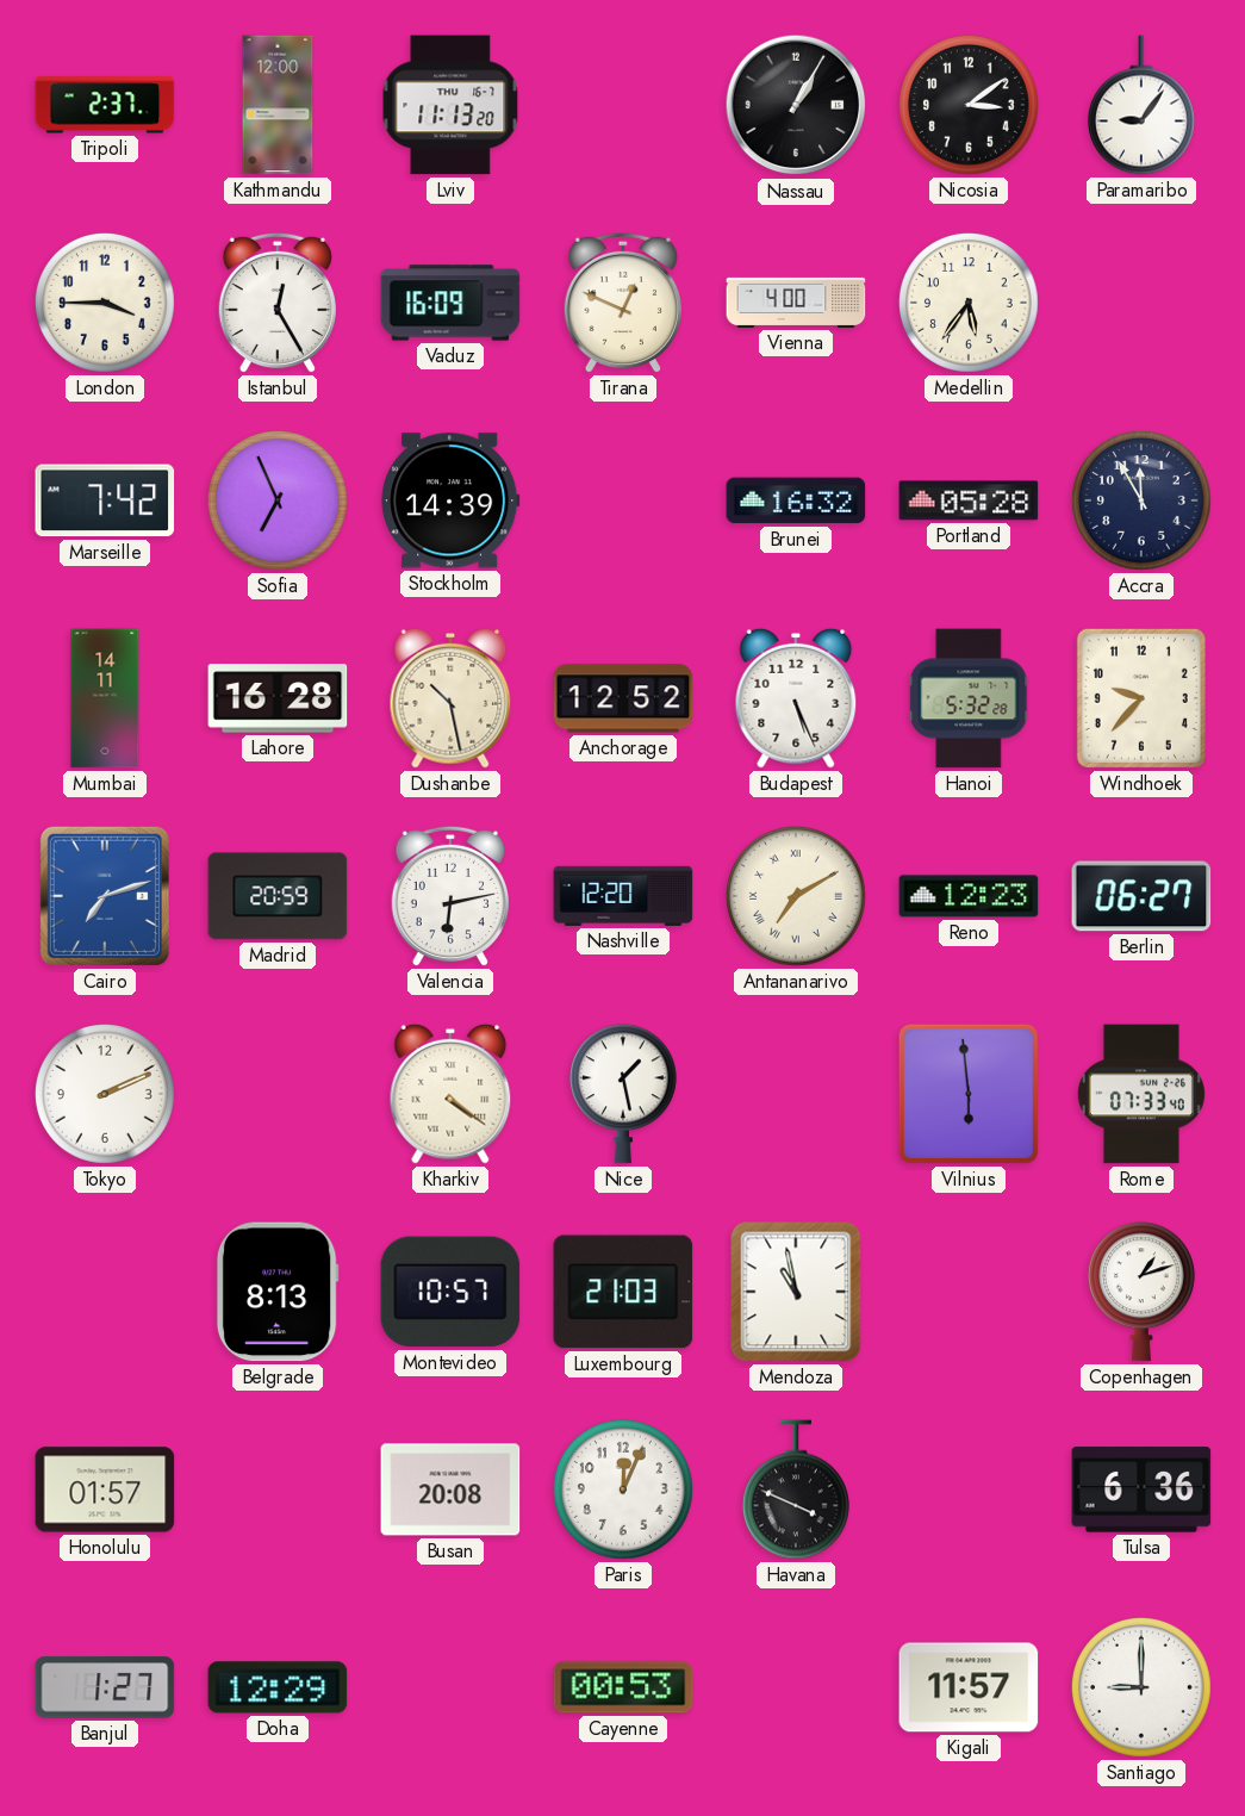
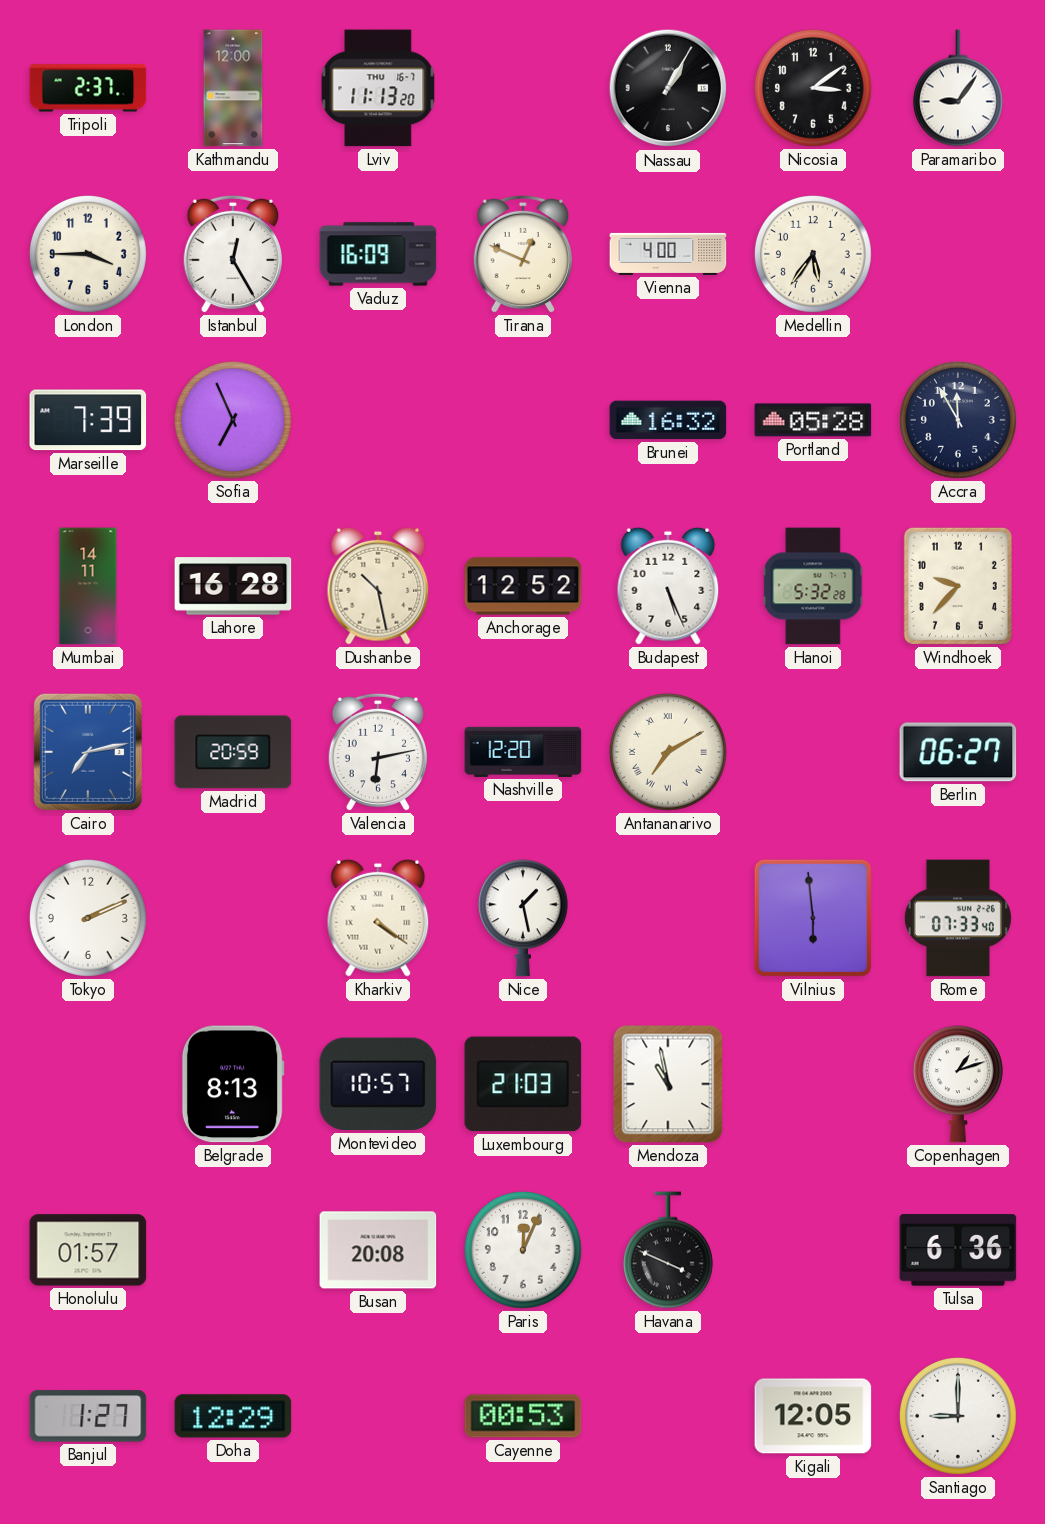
Marseille: 7:42 -> 7:39
Stockholm: 14:39 -> none
Cairo: 7:12 -> 7:13
Reno: 12:23 -> none
Kigali: 11:57 -> 12:05
